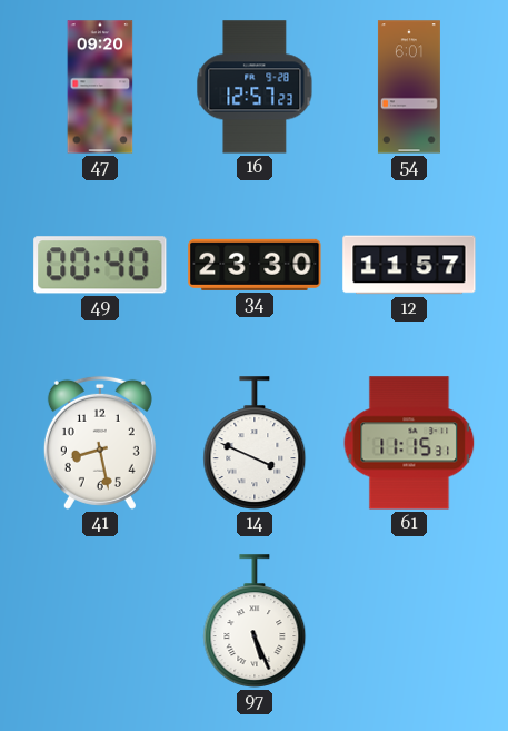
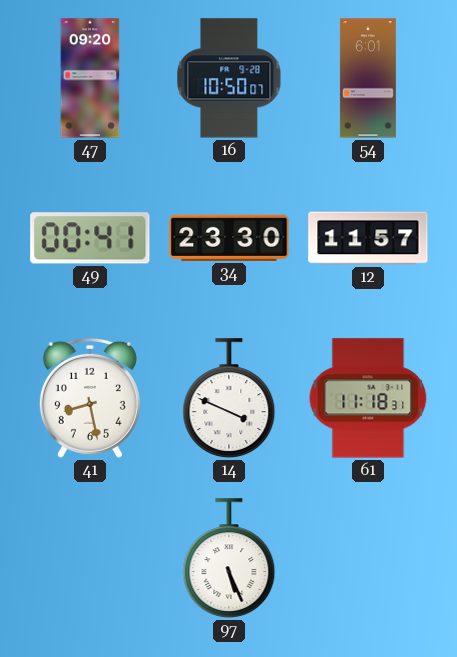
16: 12:57 -> 10:50
49: 00:40 -> 00:41
61: 11:15 -> 11:18
